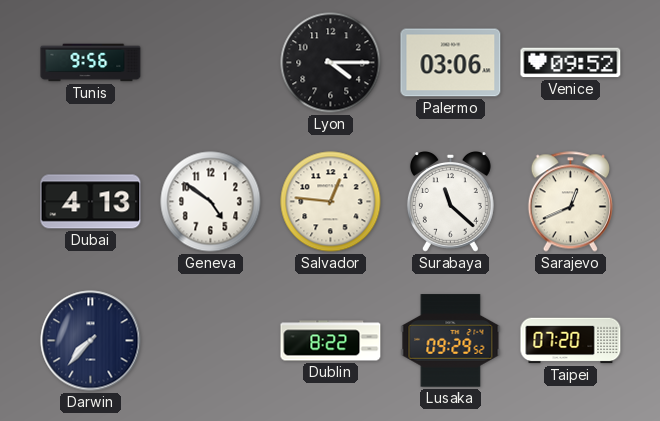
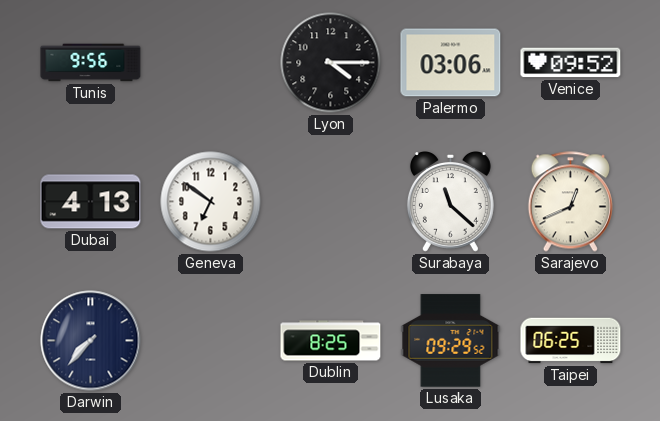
Geneva: 4:51 -> 6:51
Salvador: 12:46 -> none
Dublin: 8:22 -> 8:25
Taipei: 07:20 -> 06:25
